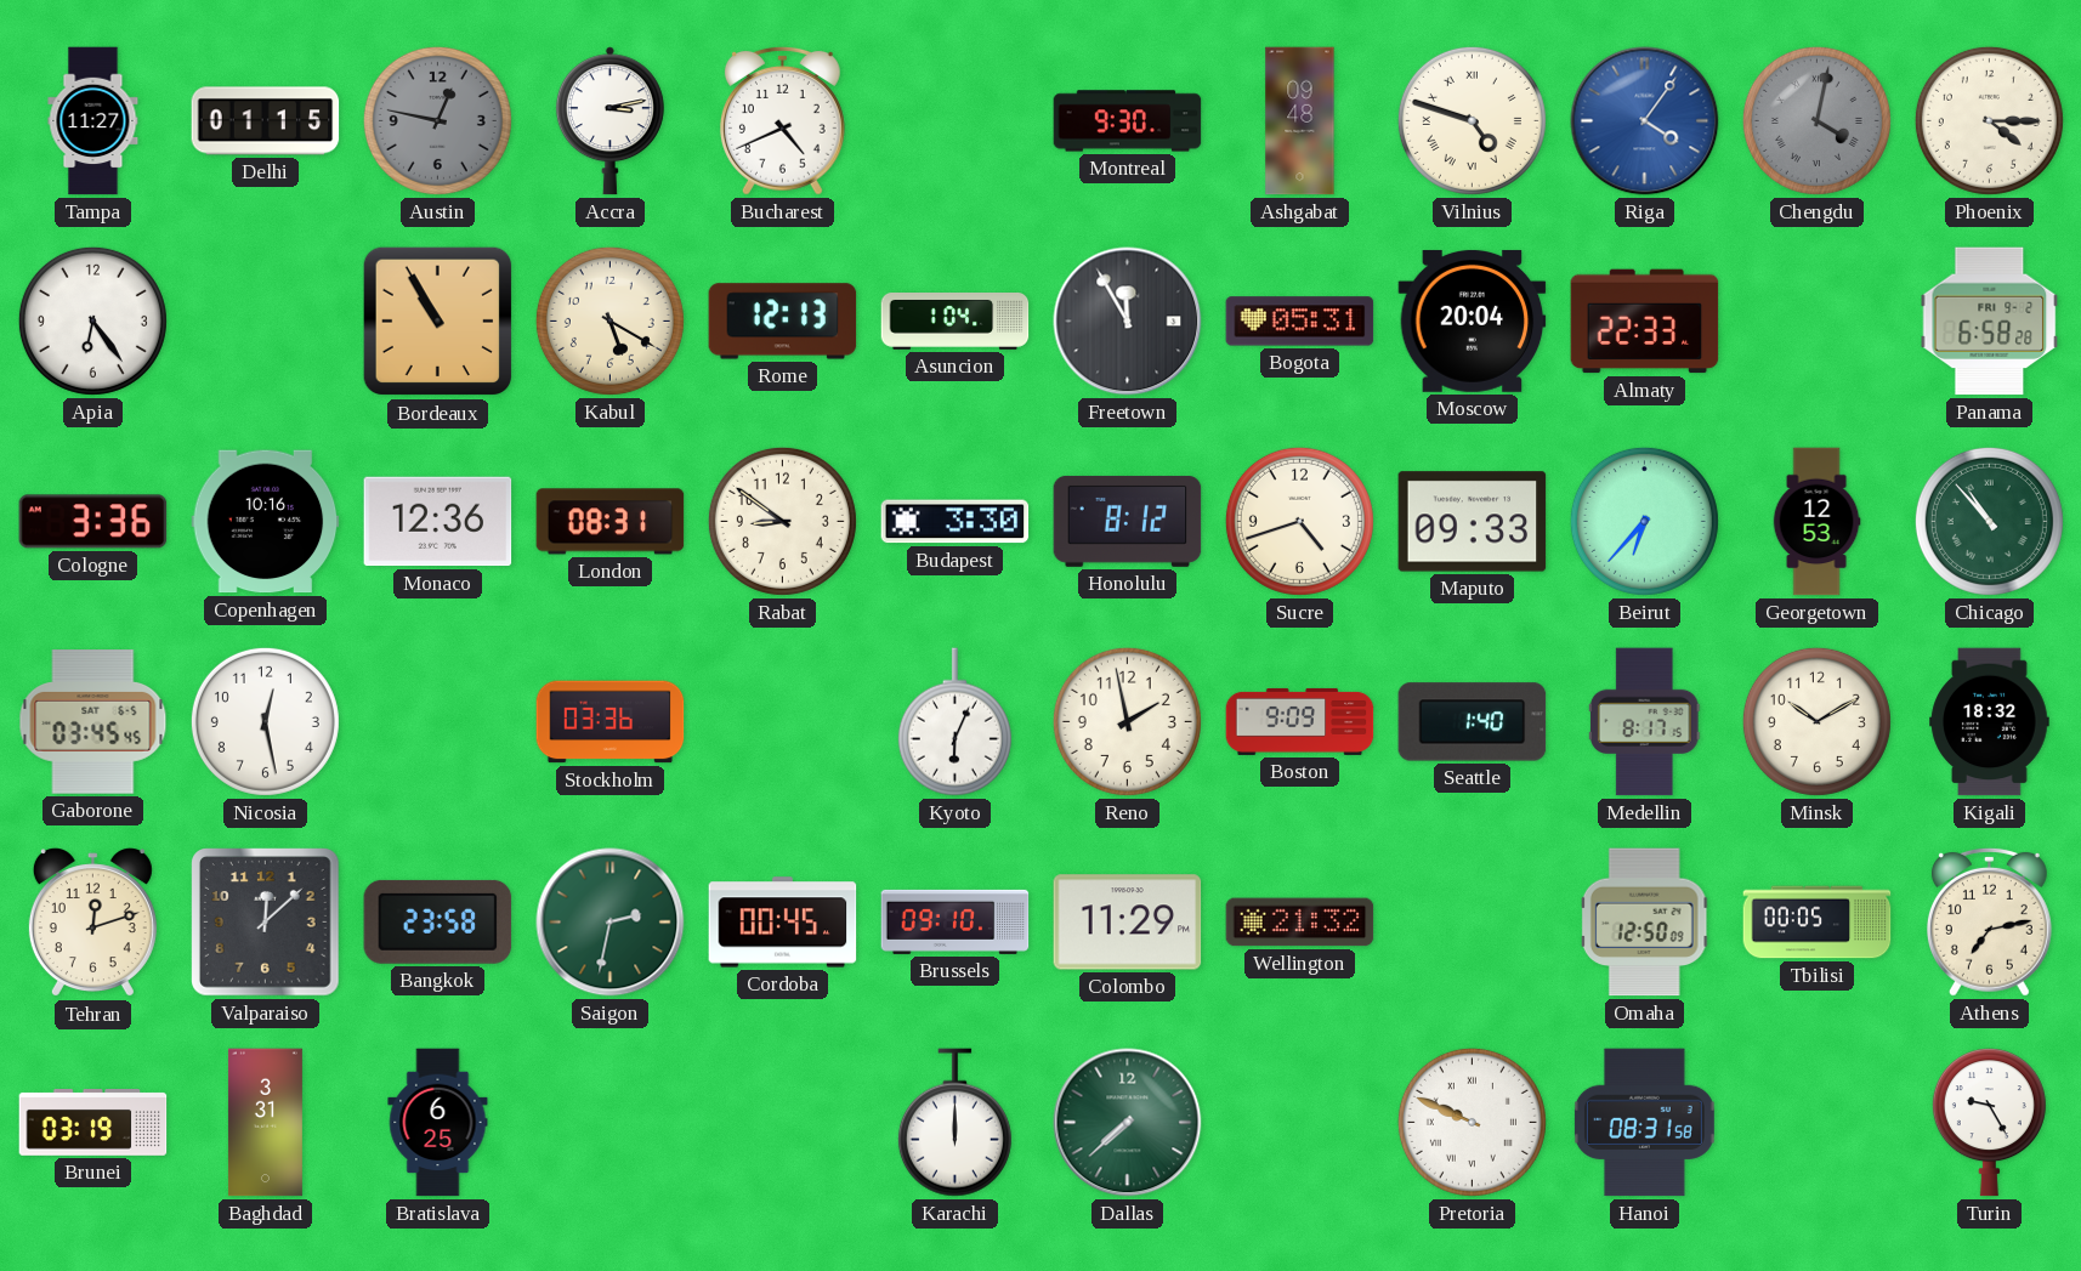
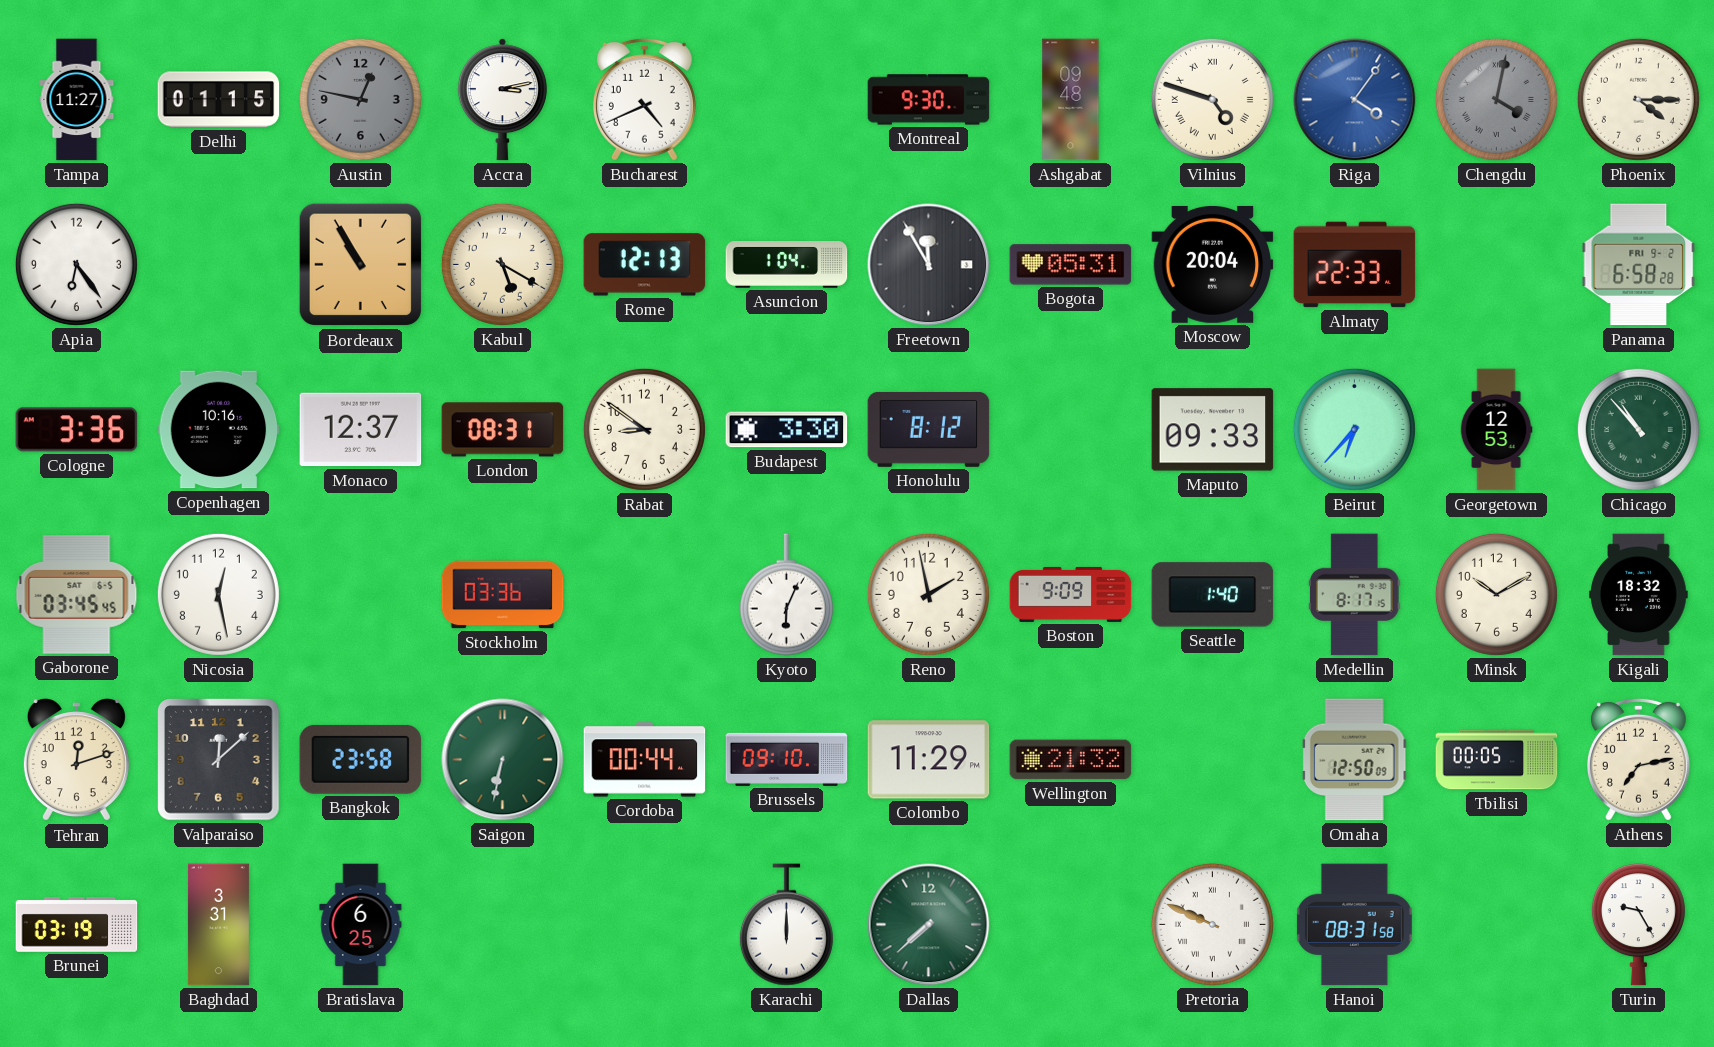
Monaco: 12:36 -> 12:37
Sucre: 4:42 -> none
Saigon: 2:32 -> 6:32
Cordoba: 00:45 -> 00:44
